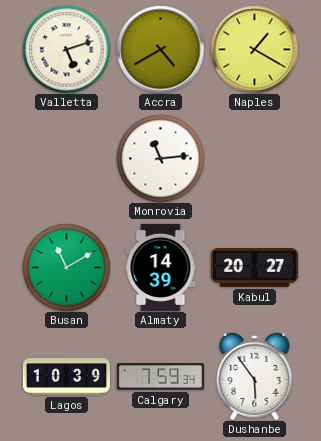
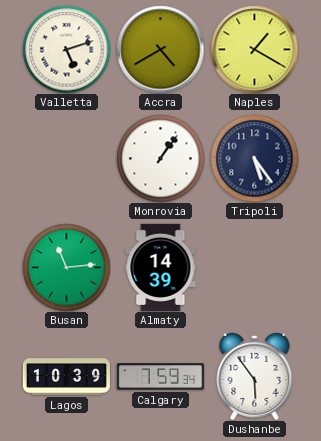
Monrovia: 11:14 -> 1:06
Tripoli: none -> 5:24
Busan: 11:10 -> 11:14
Kabul: 20:27 -> none
